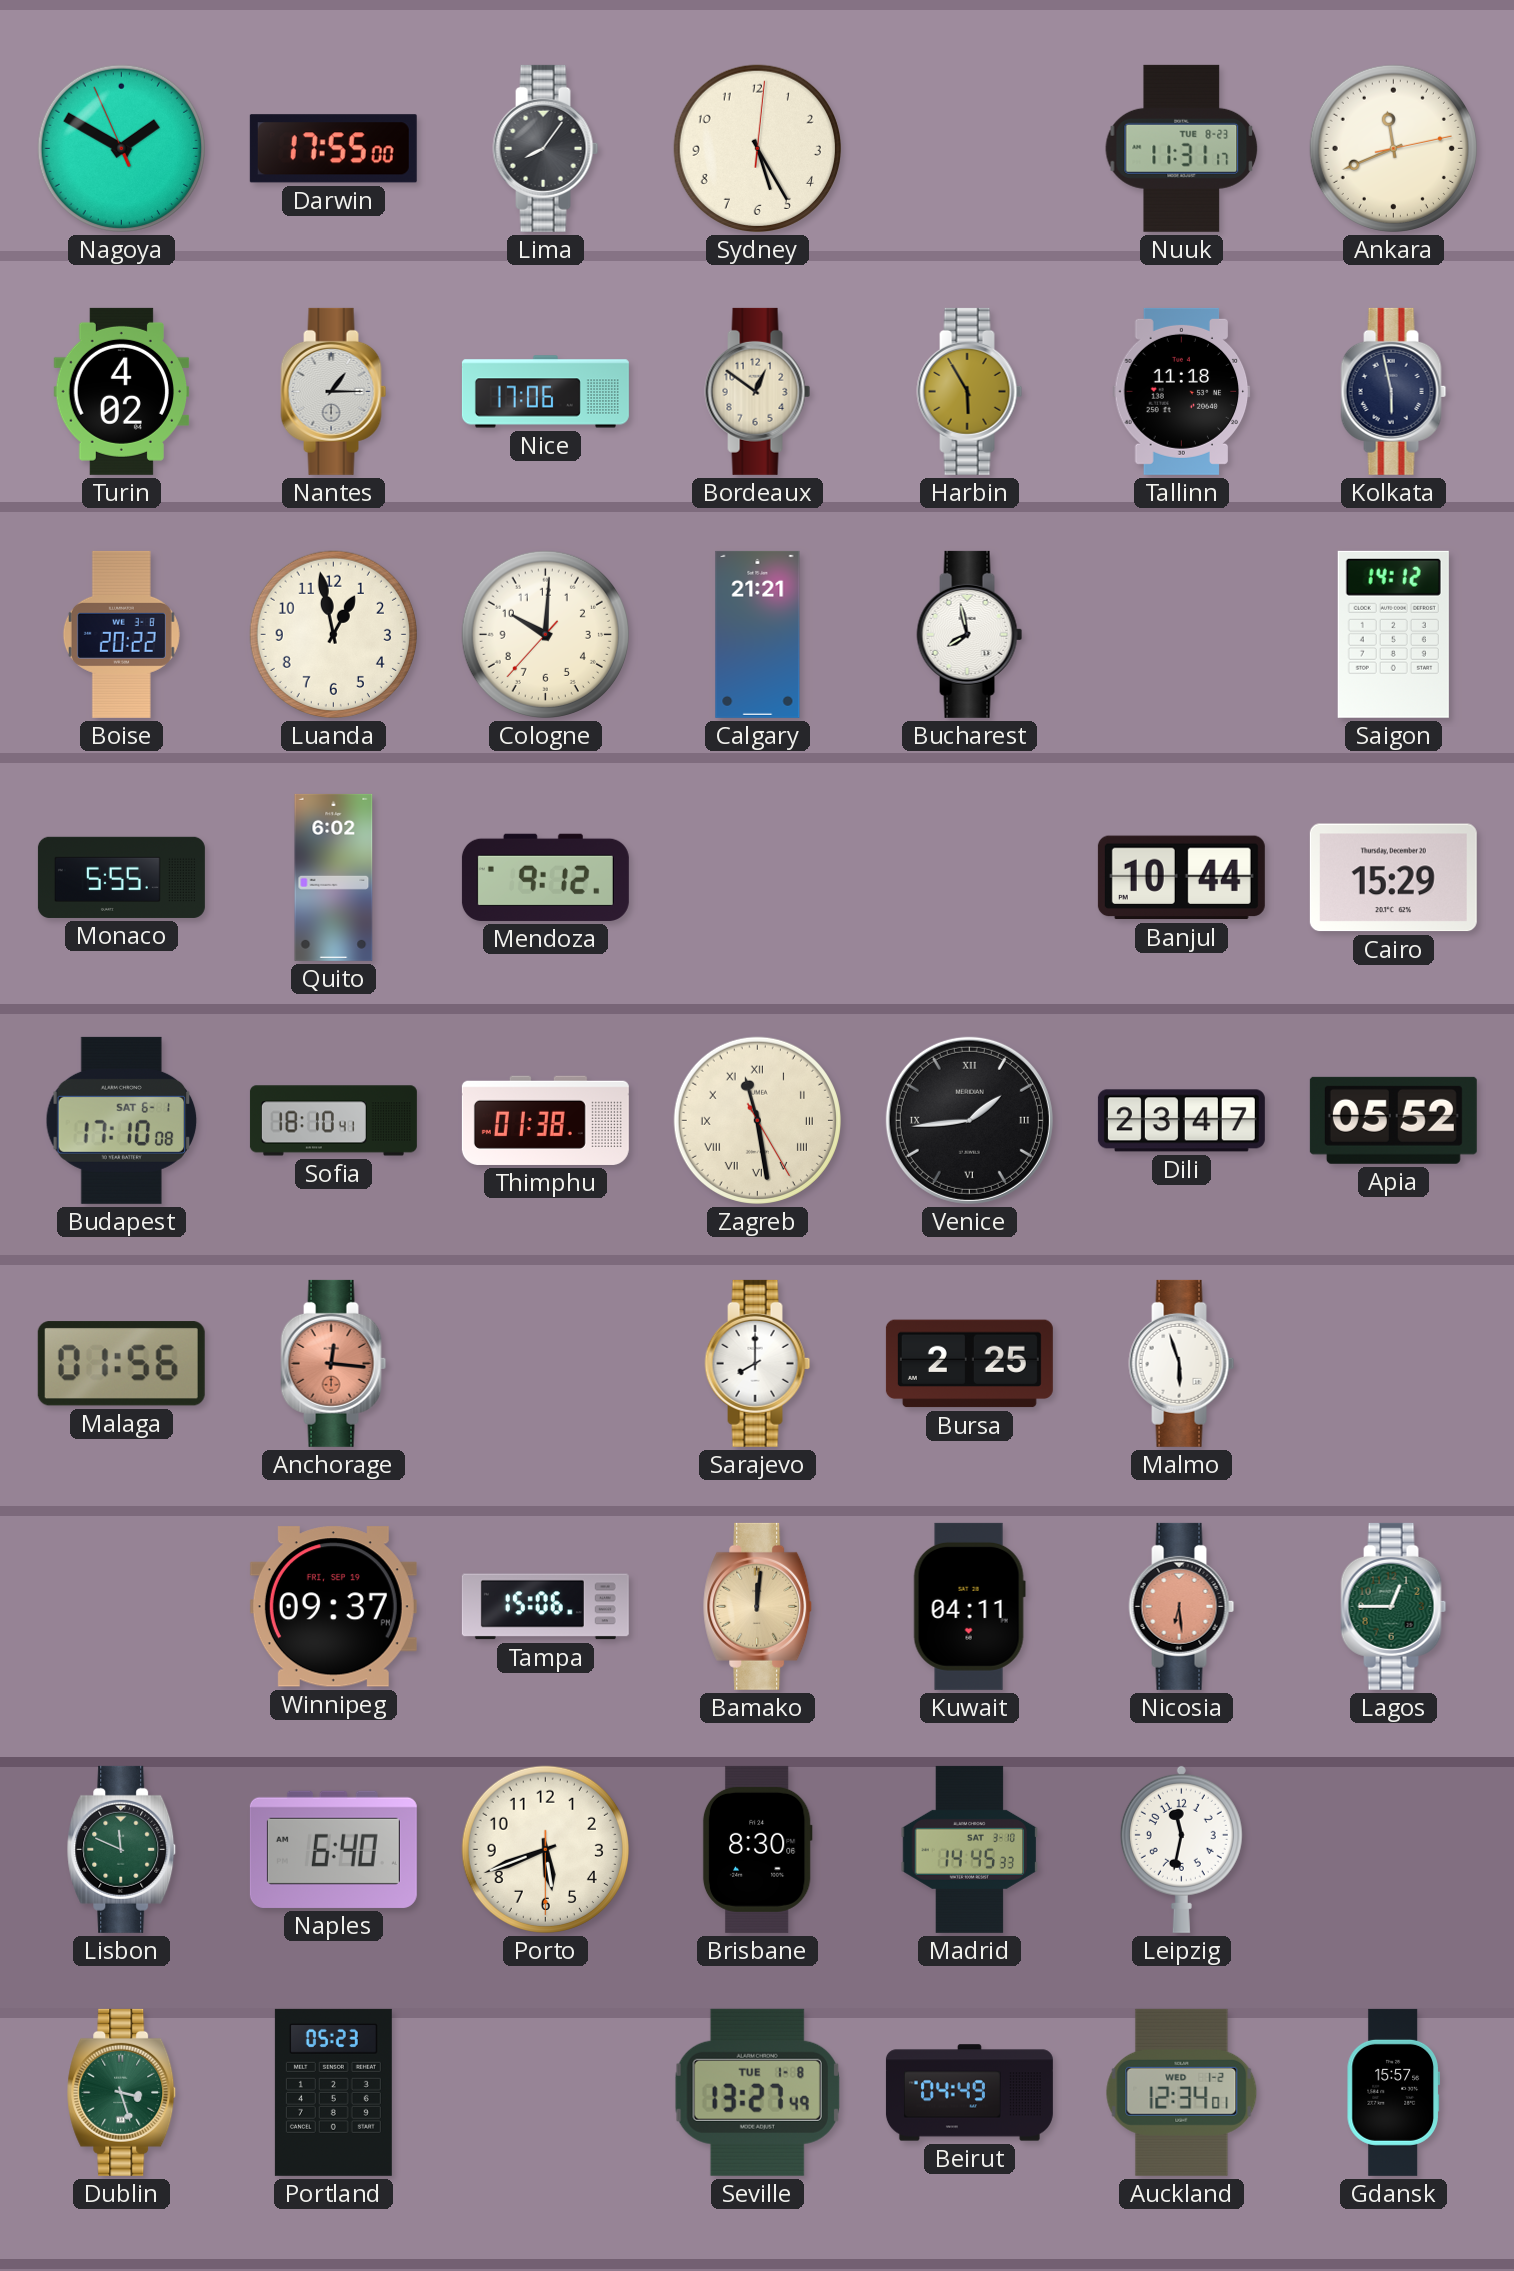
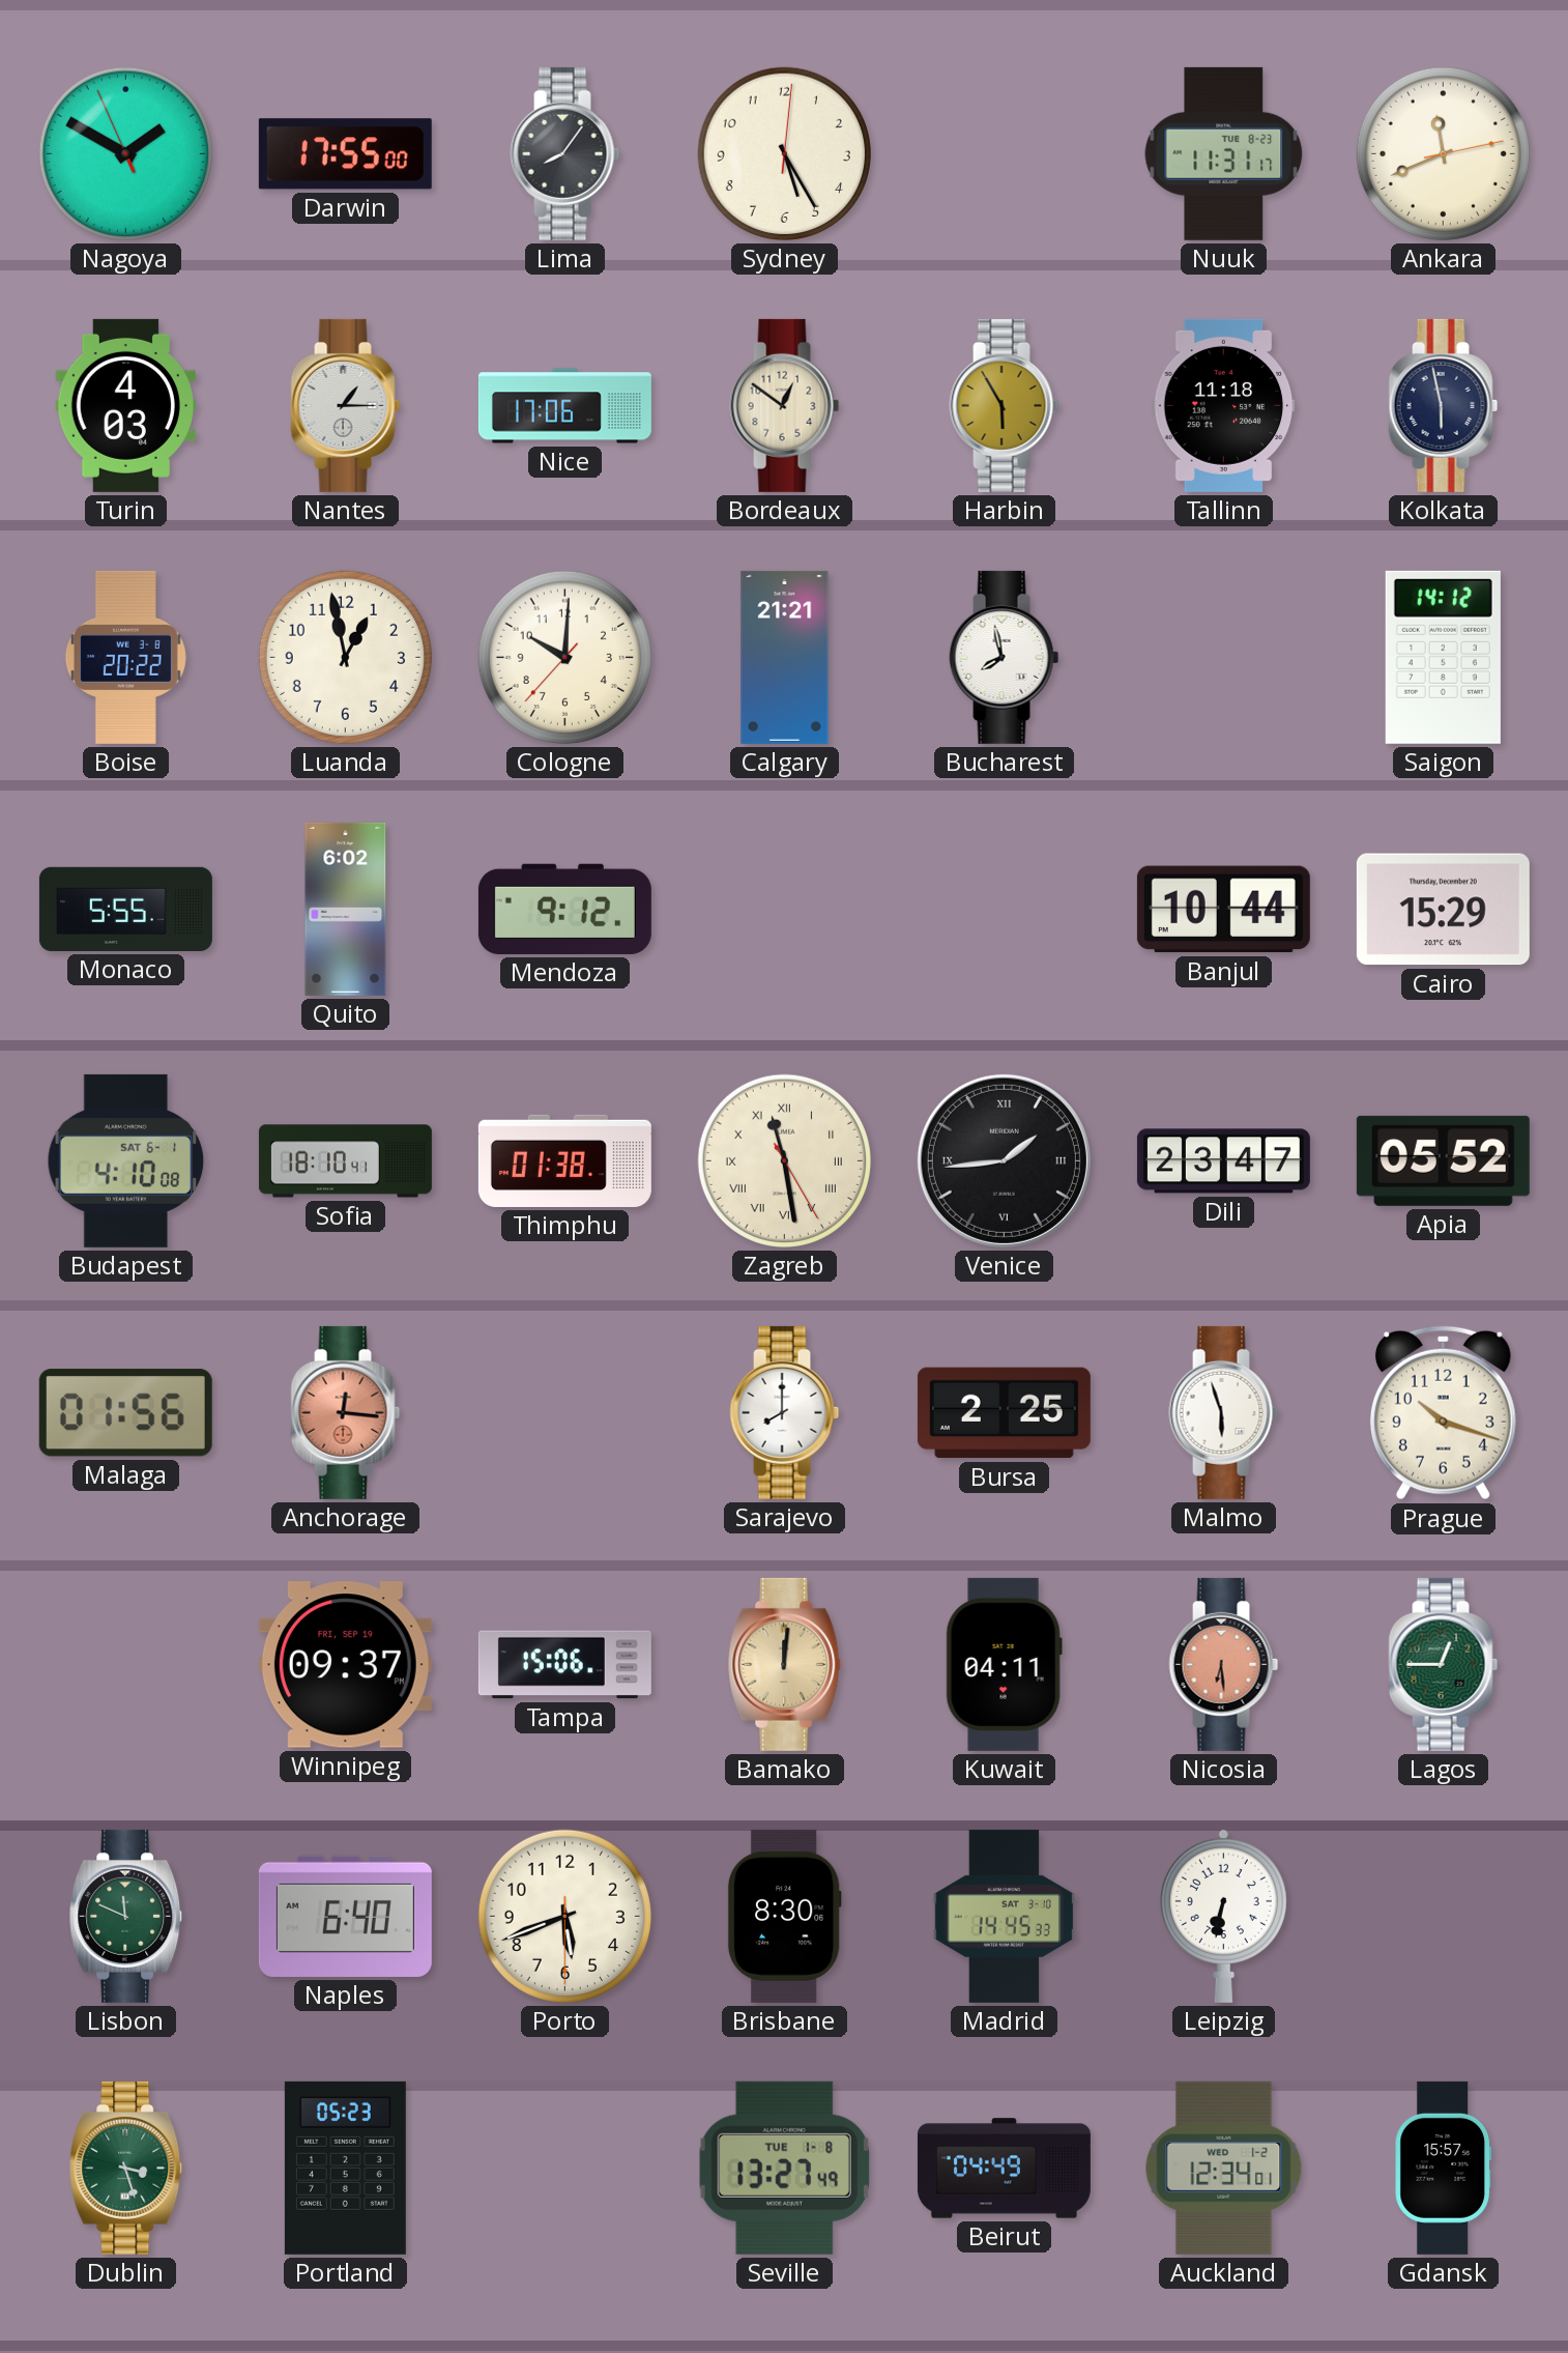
Turin: 4:02 -> 4:03
Budapest: 17:10 -> 4:10
Prague: none -> 10:18
Leipzig: 11:32 -> 6:32
